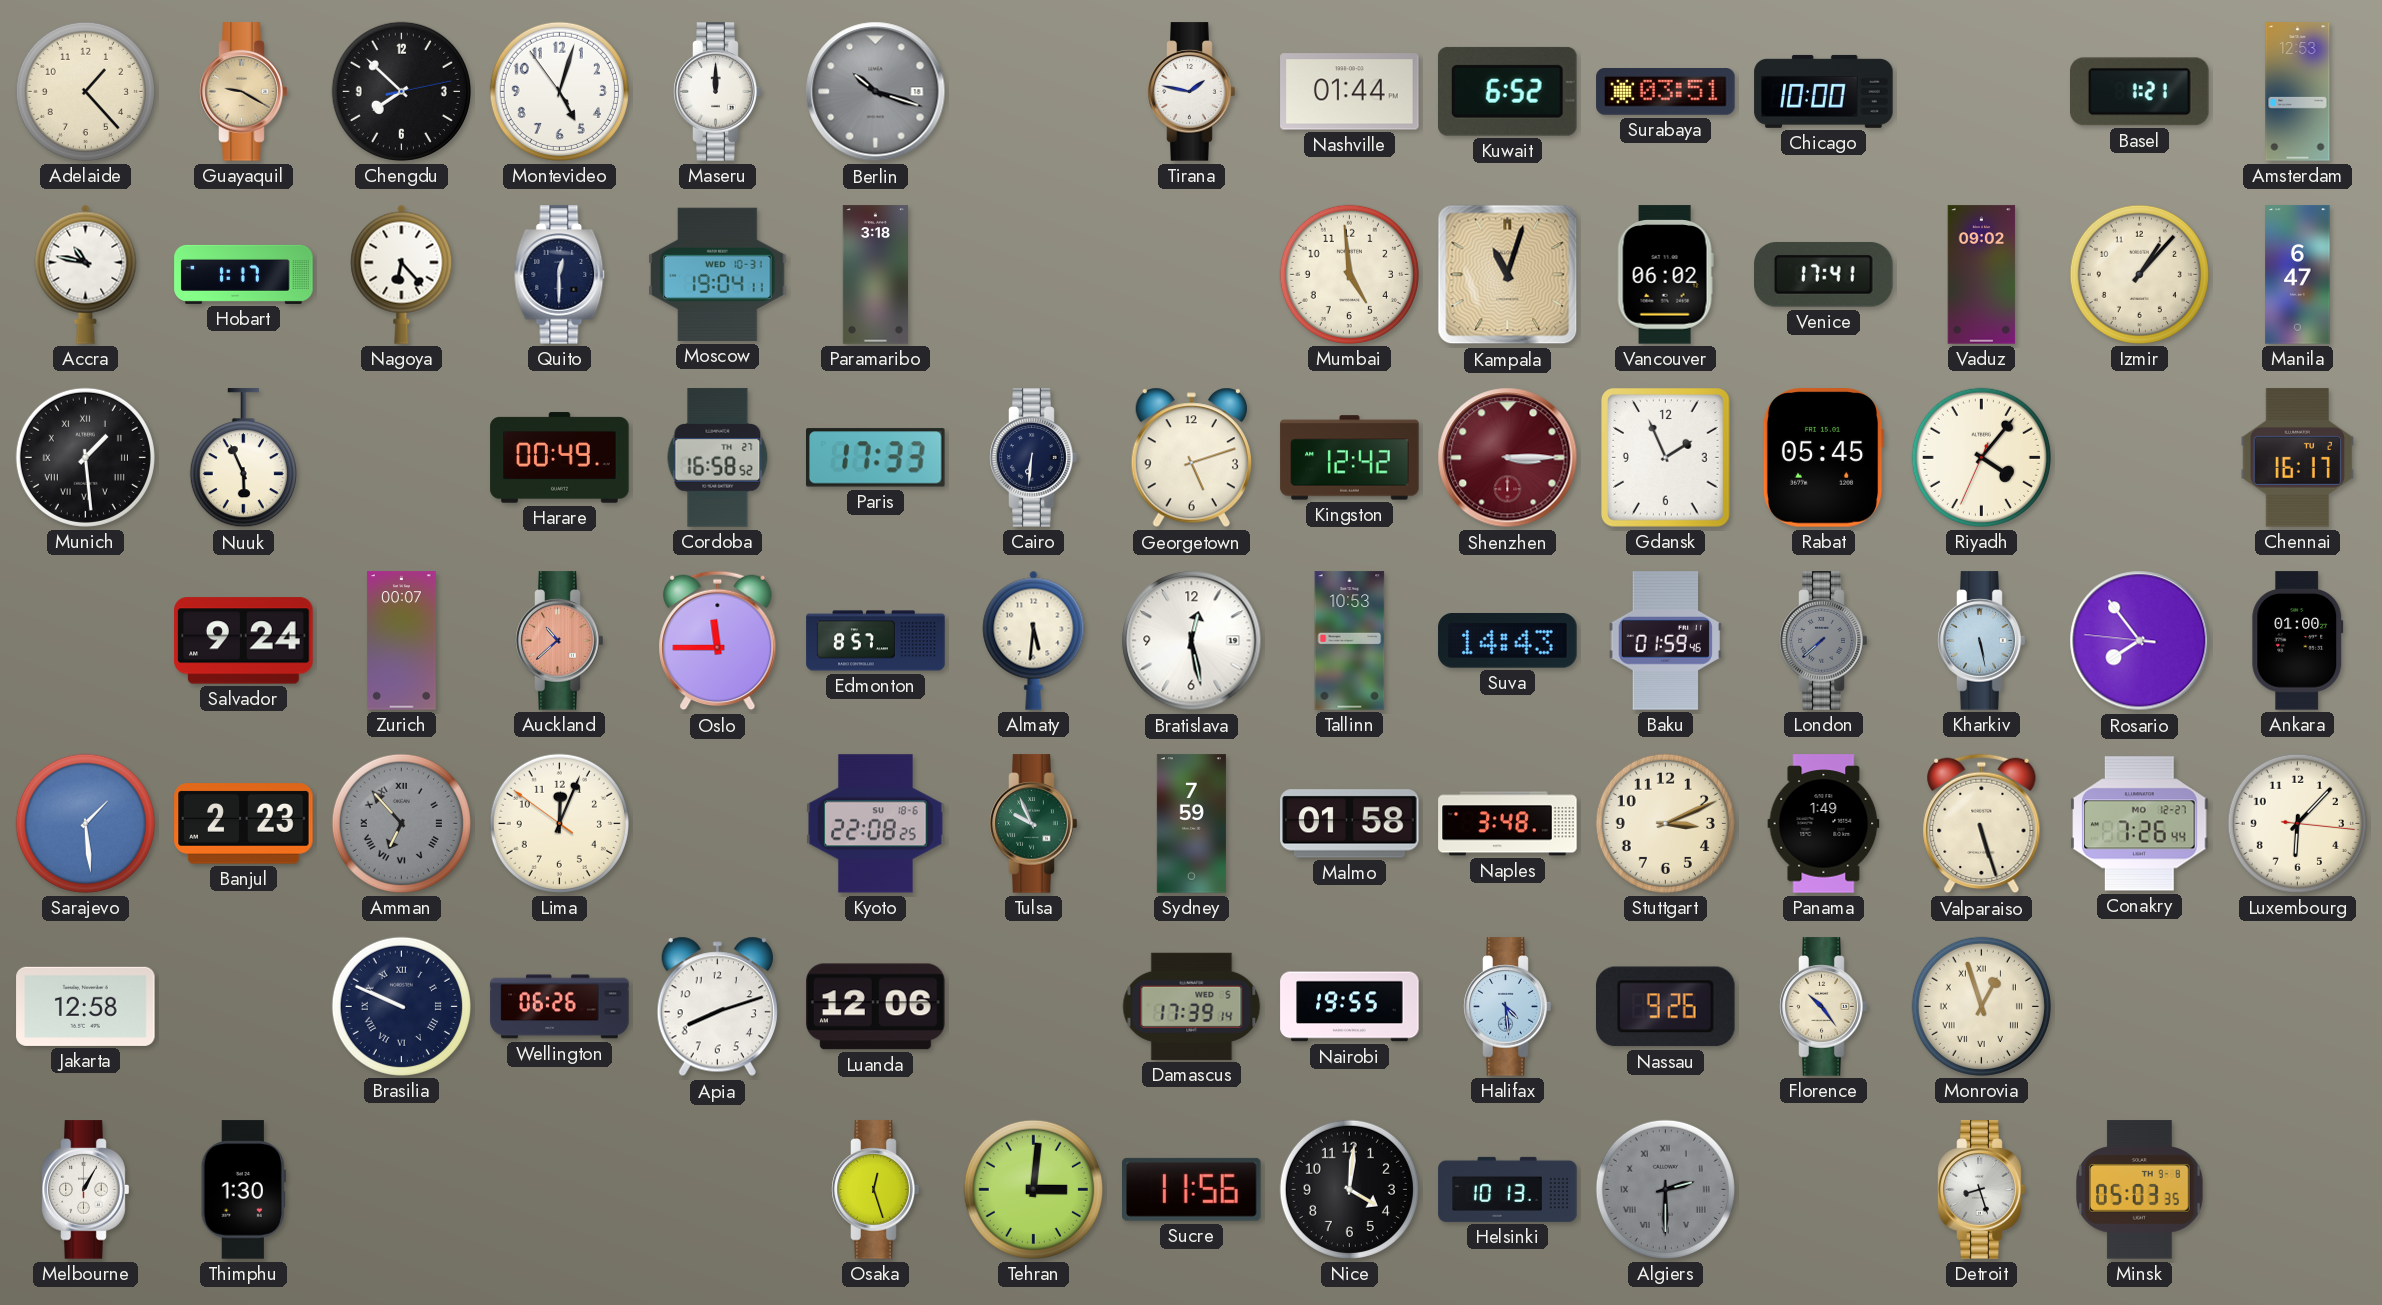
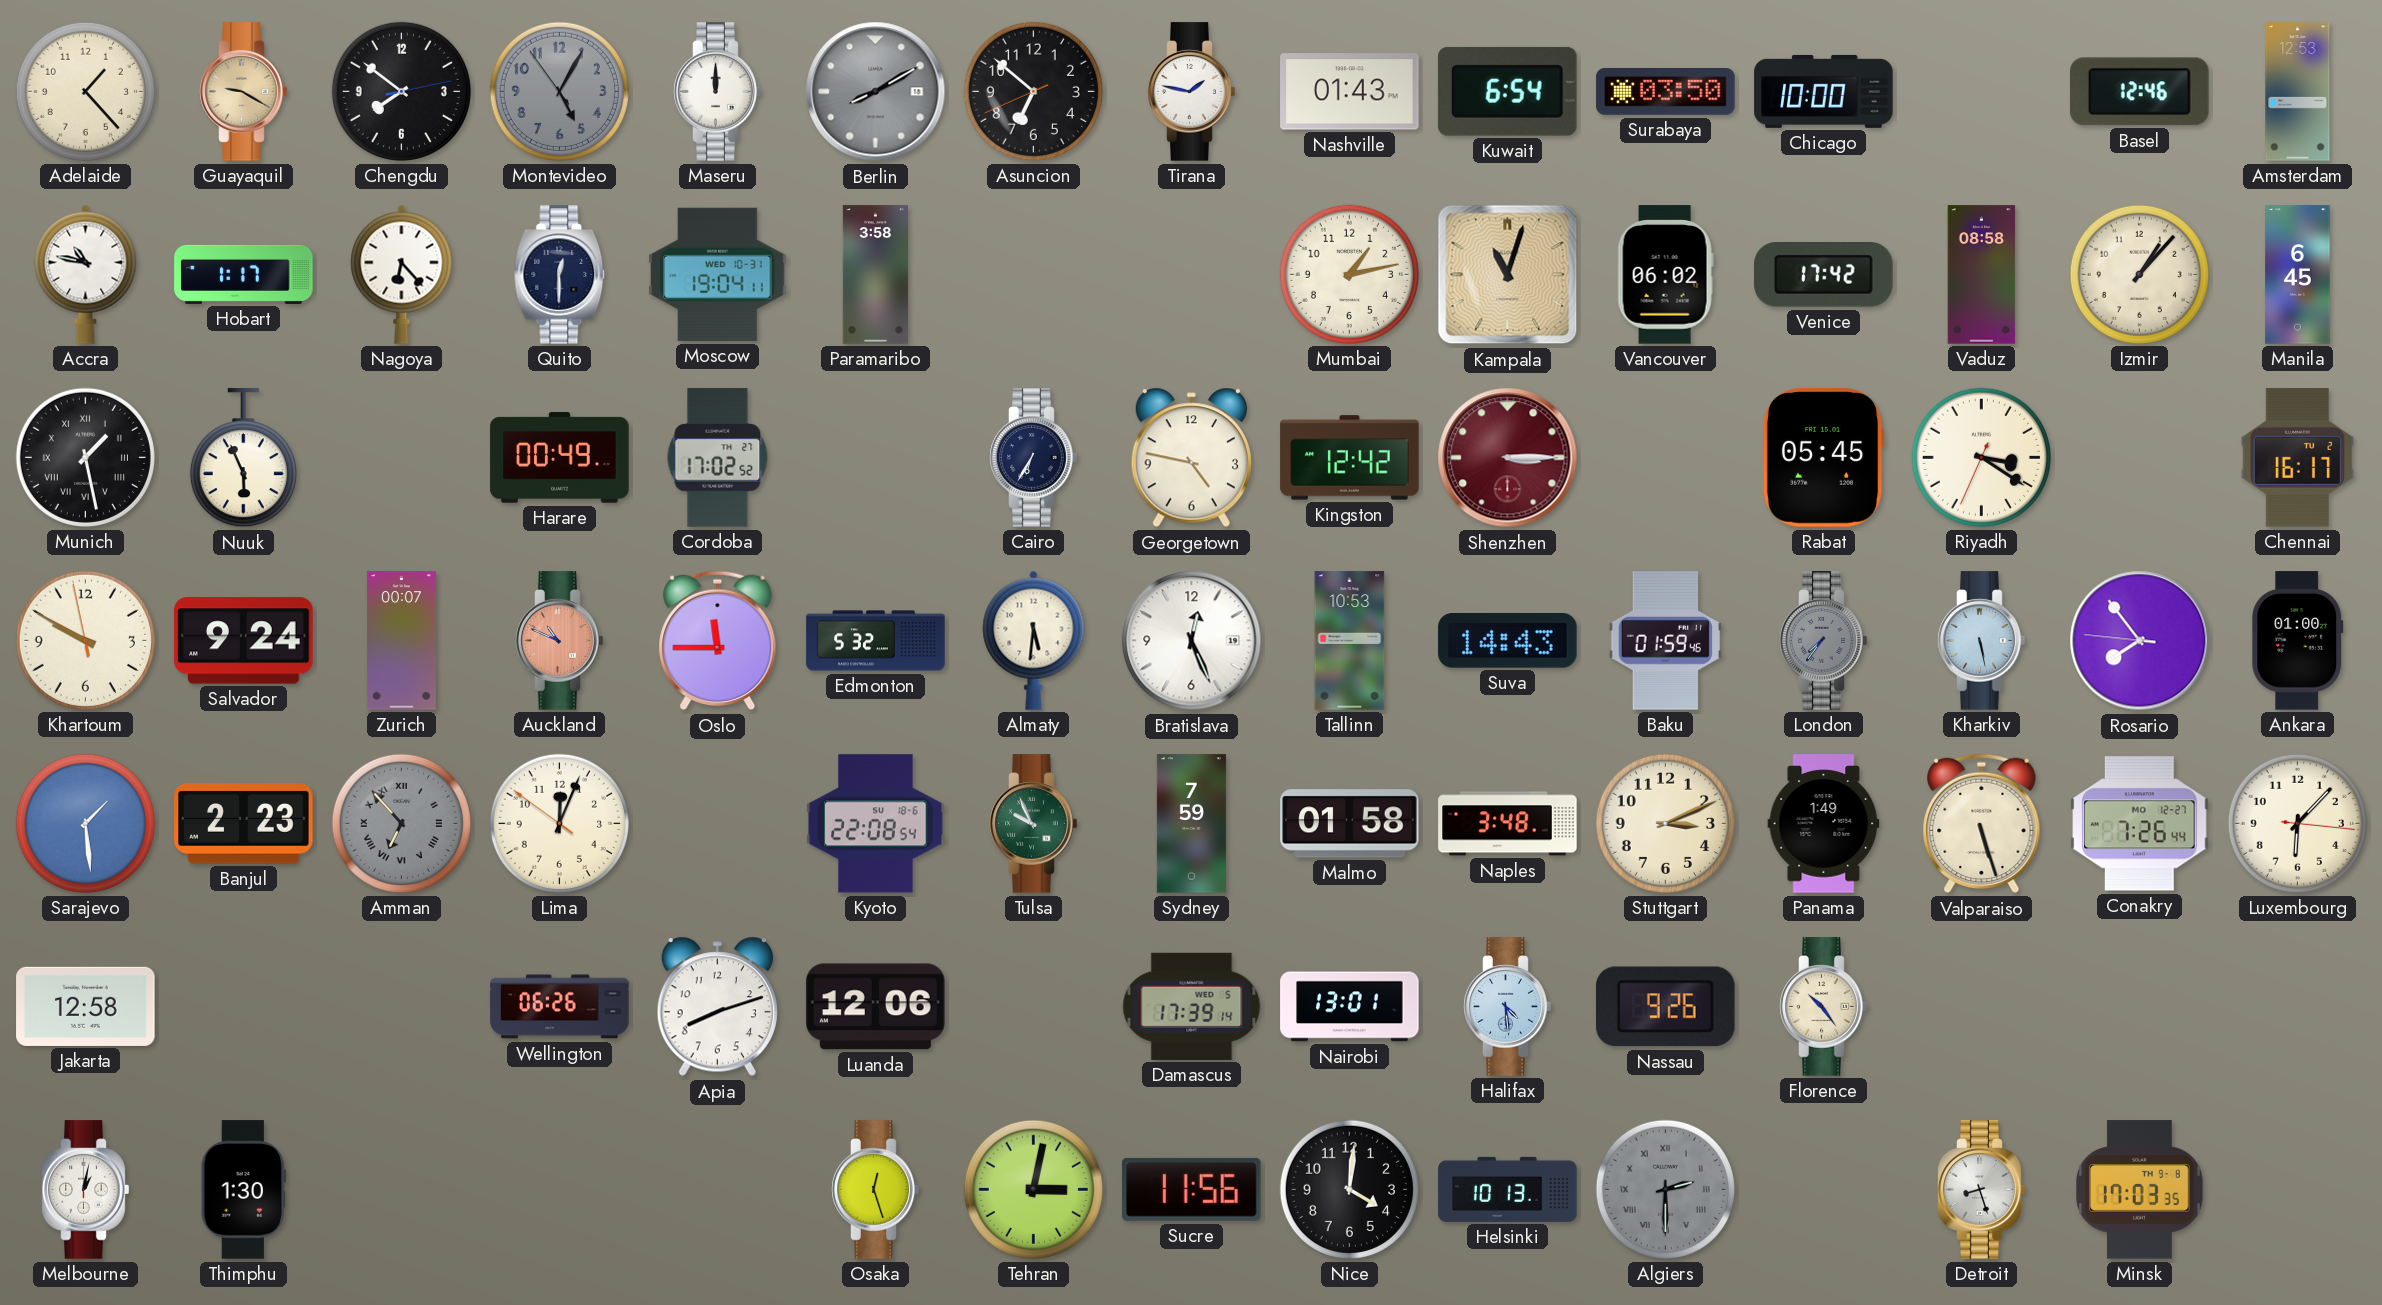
Chengdu: 7:52 -> 7:51
Montevideo: 5:02 -> 5:04
Montevideo dial: white -> grey
Berlin: 10:18 -> 8:10
Asuncion: none -> 6:51
Nashville: 01:44 -> 01:43
Kuwait: 6:52 -> 6:54
Surabaya: 03:51 -> 03:50
Basel: 1:21 -> 12:46
Paramaribo: 3:18 -> 3:58
Mumbai: 4:59 -> 1:13
Venice: 17:41 -> 17:42
Vaduz: 09:02 -> 08:58
Manila: 6:47 -> 6:45
Munich: 1:29 -> 1:28
Cordoba: 16:58 -> 17:02
Paris: 17:33 -> none
Cairo: 6:31 -> 6:35
Georgetown: 5:12 -> 4:47
Gdansk: 1:56 -> none
Riyadh: 4:06 -> 3:20
Khartoum: none -> 9:49
Auckland: 10:38 -> 10:49
Edmonton: 8:57 -> 5:32
Bratislava: 12:28 -> 12:26
London: 7:38 -> 7:36
Kyoto: 22:08:25 -> 22:08:54
Brasilia: 9:49 -> none
Nairobi: 19:55 -> 13:01
Monrovia: 12:57 -> none
Melbourne: 1:05 -> 1:02
Tehran: 3:01 -> 3:02
Minsk: 05:03 -> 17:03
